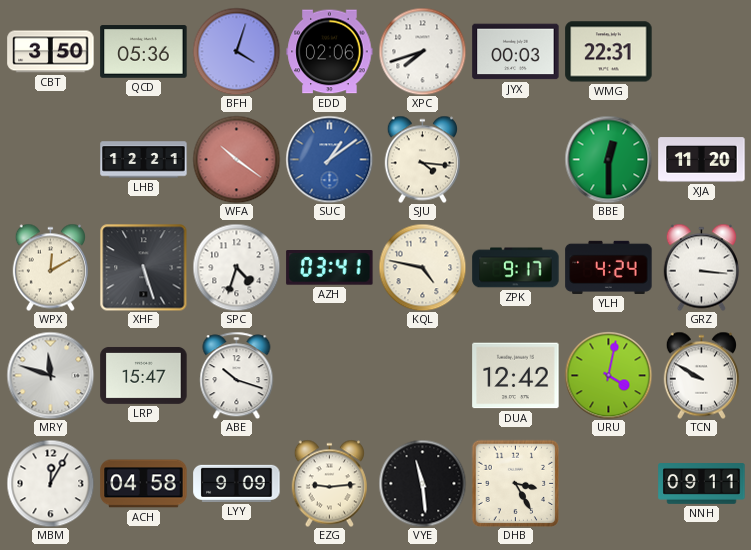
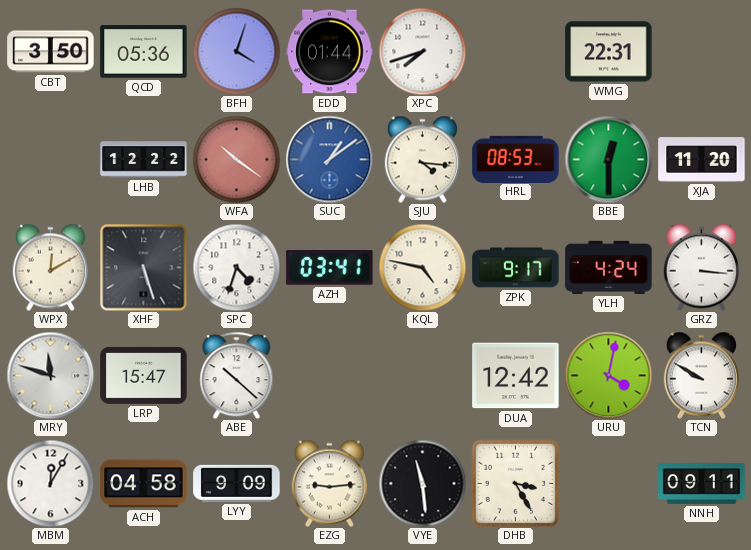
EDD: 02:06 -> 01:44
JYX: 00:03 -> none
LHB: 12:21 -> 12:22
HRL: none -> 08:53
ABE: 10:18 -> 10:22
